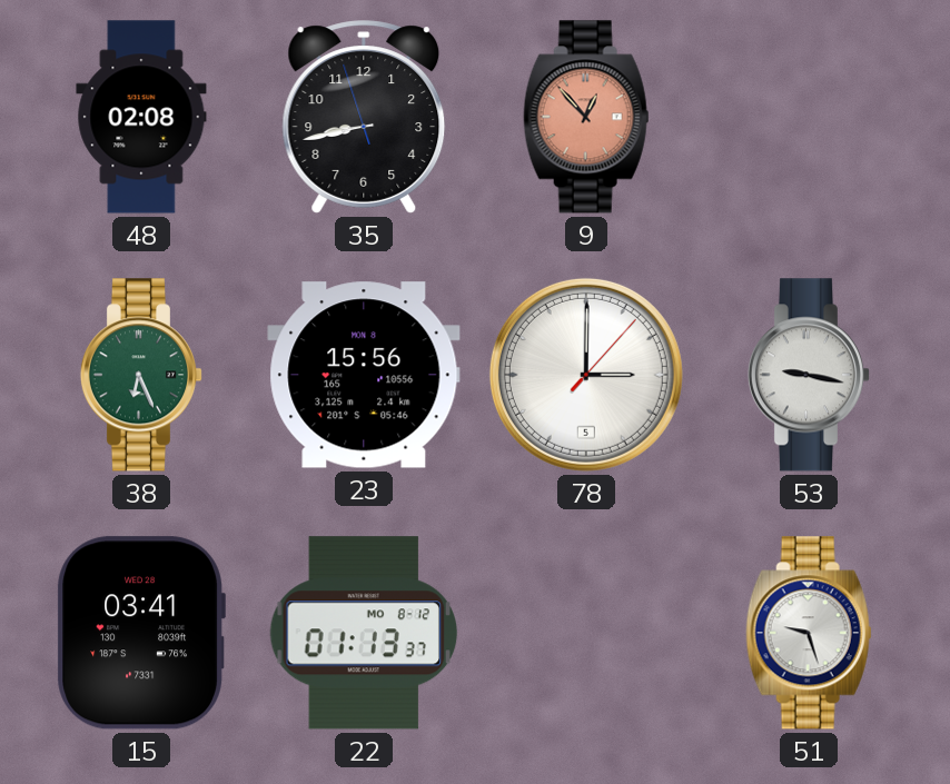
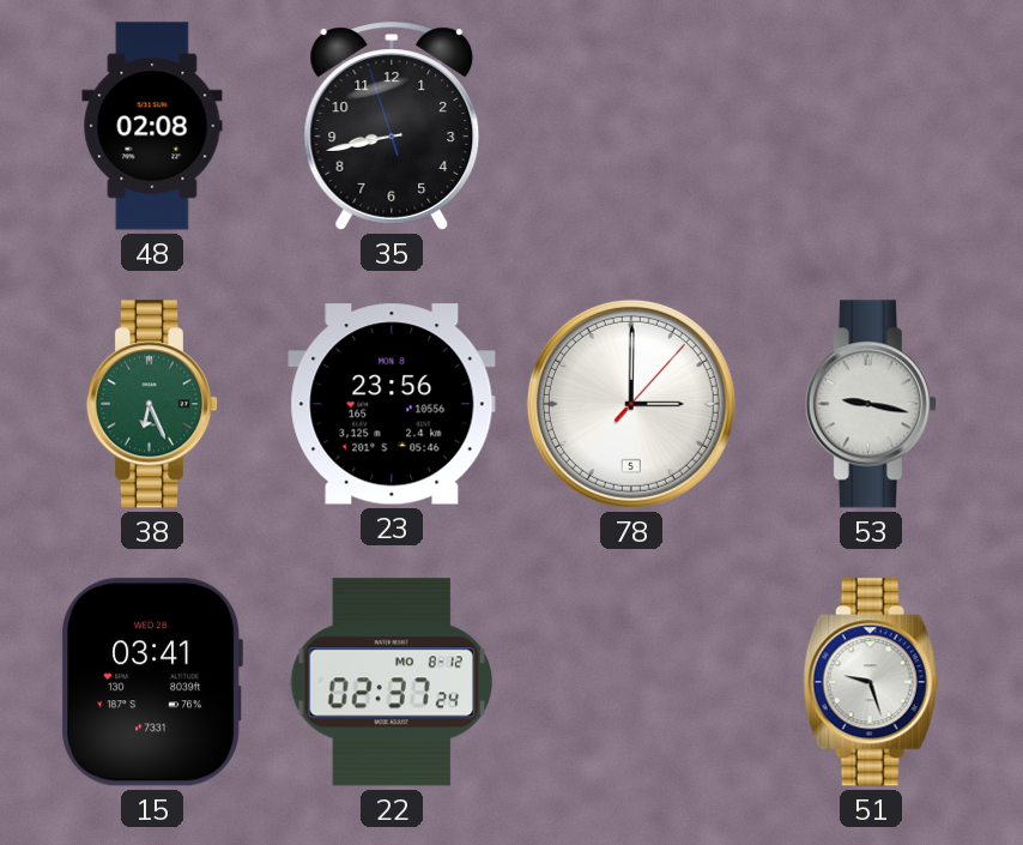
9: 12:53 -> none
23: 15:56 -> 23:56
22: 01:13 -> 02:37
